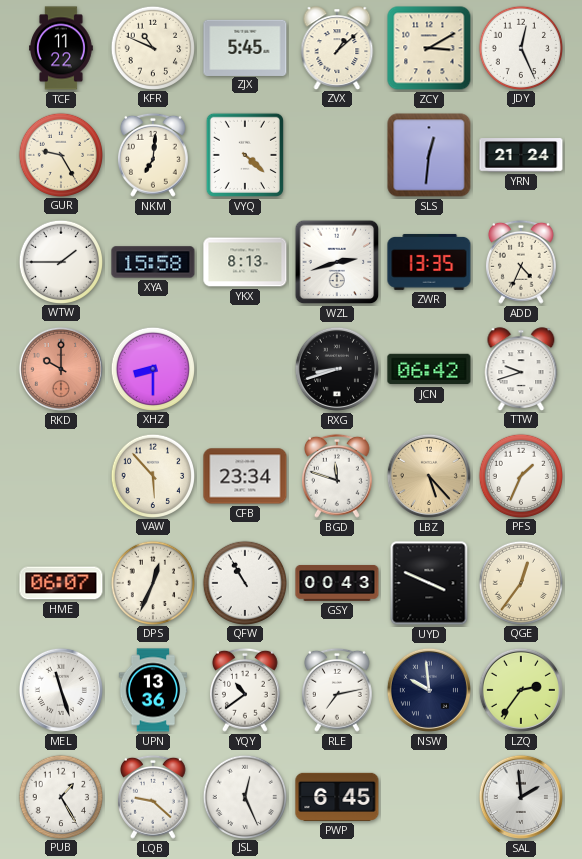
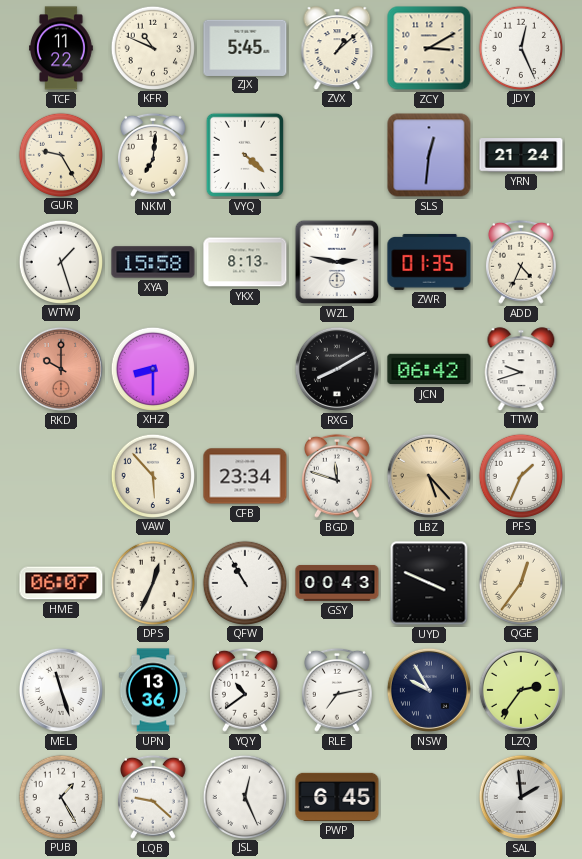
WTW: 1:45 -> 1:27
WZL: 2:42 -> 2:47
ZWR: 13:35 -> 01:35
RXG: 8:42 -> 8:10
NSW: 9:59 -> 9:55
